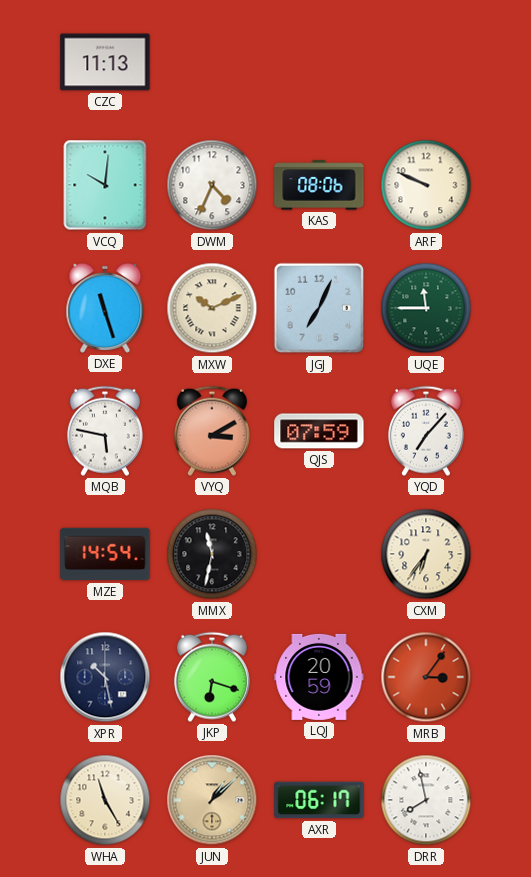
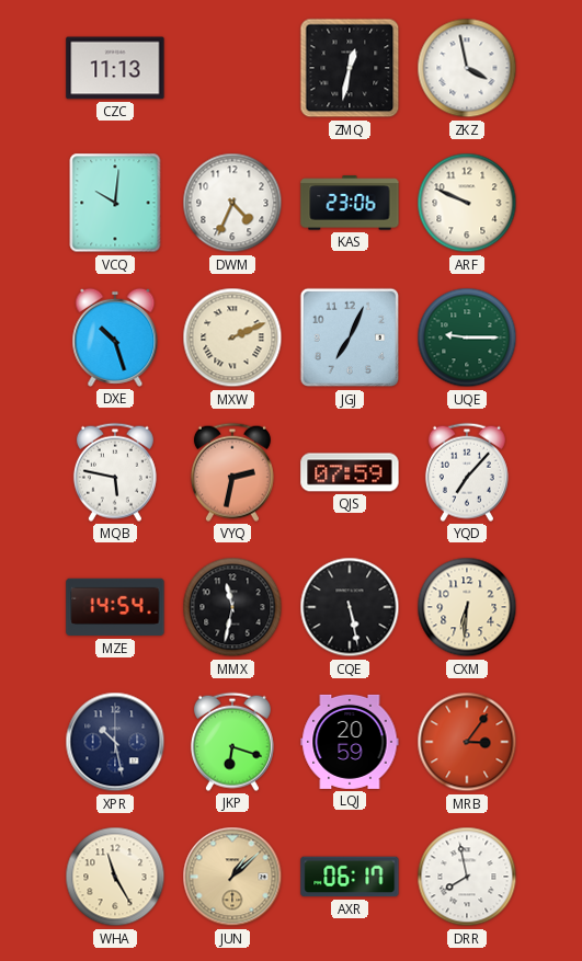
ZMQ: none -> 12:32
ZKZ: none -> 3:58
KAS: 08:06 -> 23:06
DXE: 11:27 -> 10:27
MXW: 10:11 -> 2:11
UQE: 11:45 -> 9:15
VYQ: 3:10 -> 2:32
CQE: none -> 5:28
CXM: 6:36 -> 6:31
